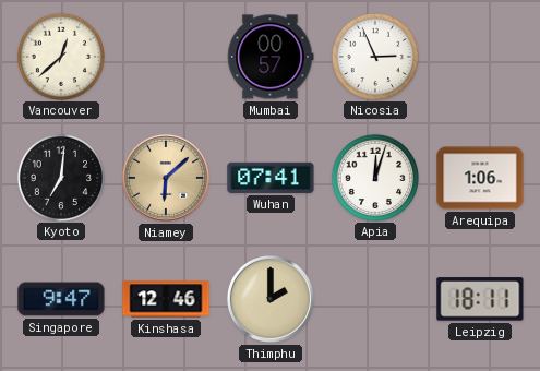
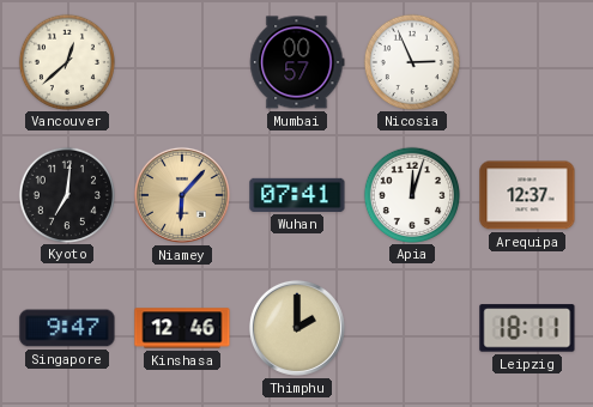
Niamey: 6:08 -> 6:07
Arequipa: 1:06 -> 12:37
